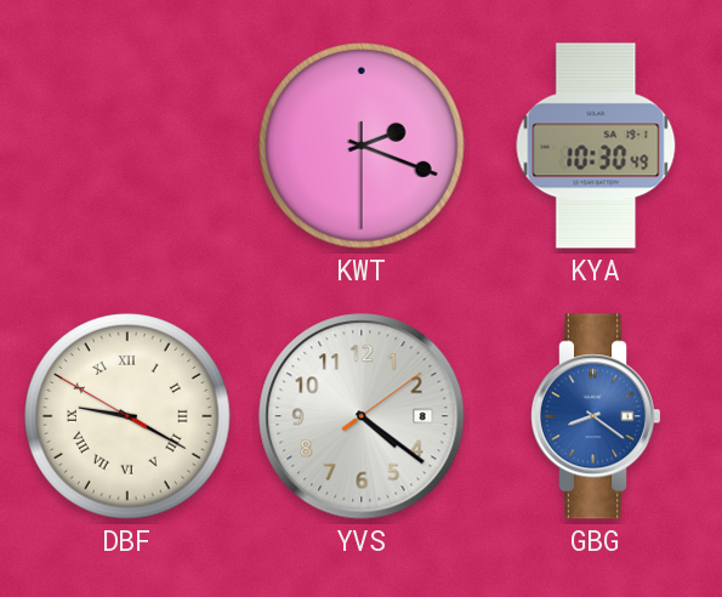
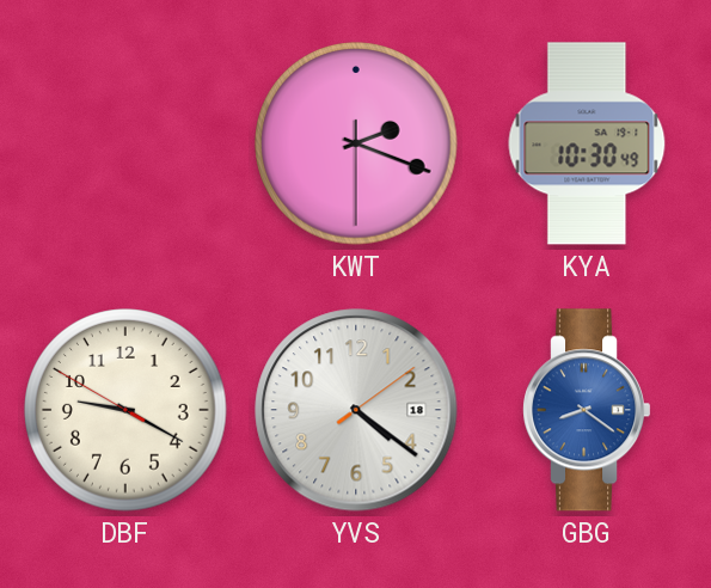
DBF numerals: Roman -> Arabic
YVS date: 8 -> 18
